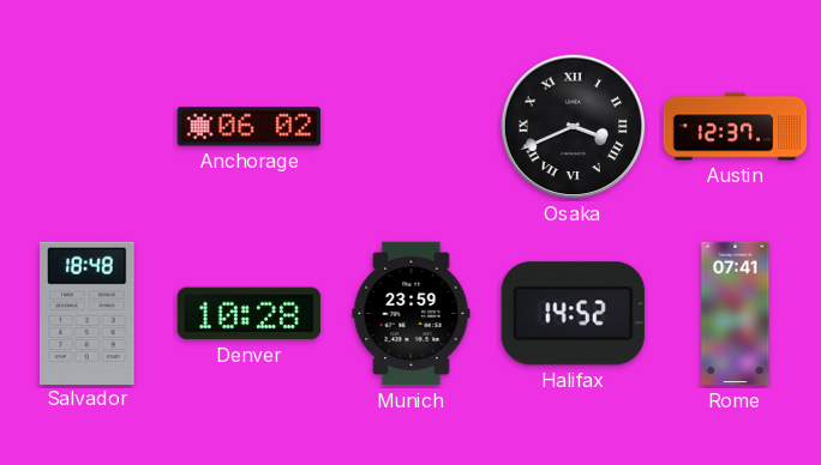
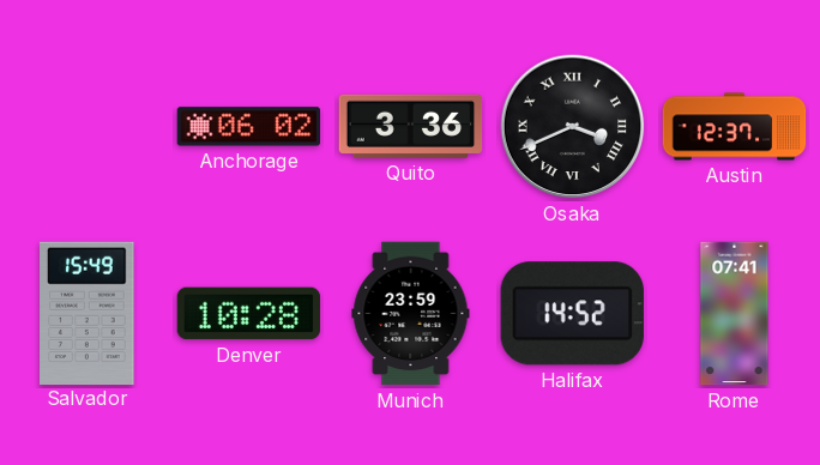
Quito: none -> 3:36
Salvador: 18:48 -> 15:49
